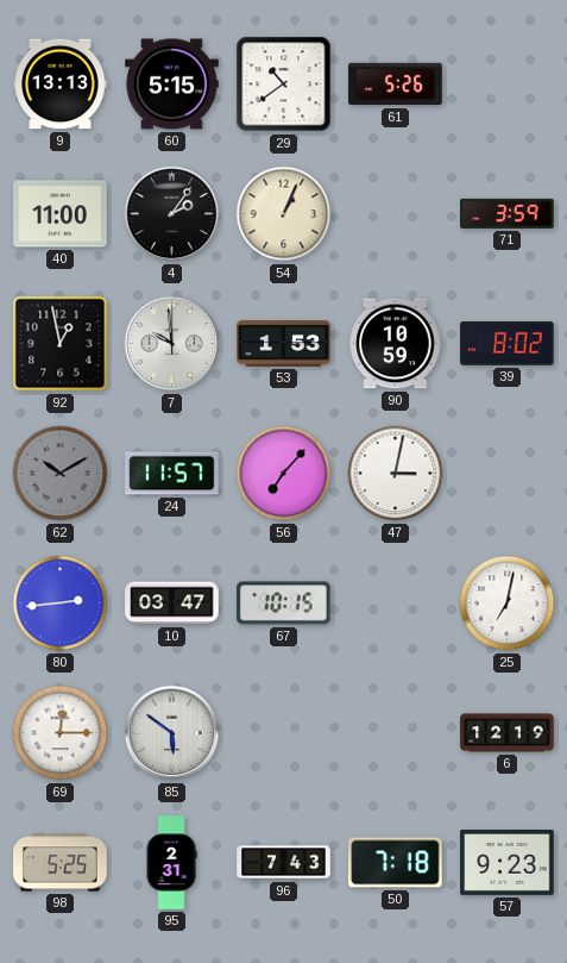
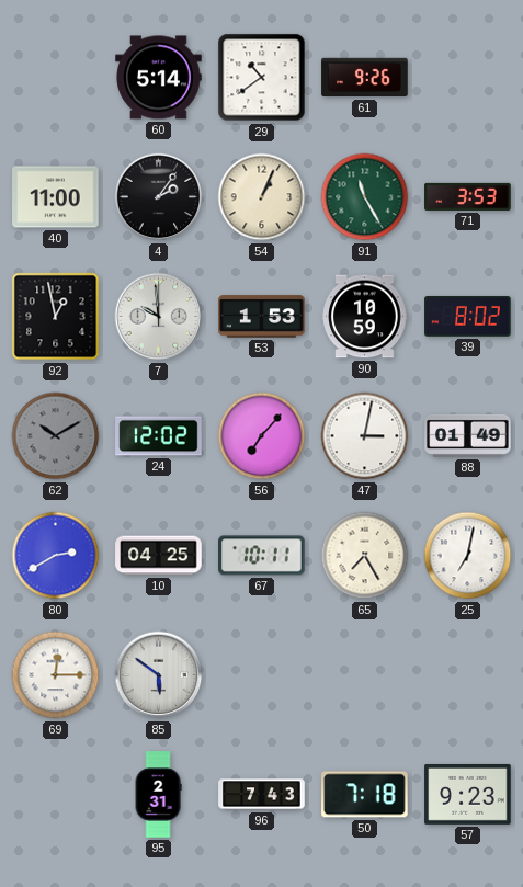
9: 13:13 -> none
60: 5:15 -> 5:14
61: 5:26 -> 9:26
91: none -> 11:25
71: 3:59 -> 3:53
24: 11:57 -> 12:02
88: none -> 01:49
80: 2:44 -> 2:40
10: 03:47 -> 04:25
67: 10:15 -> 10:11
65: none -> 7:25
6: 12:19 -> none
98: 5:25 -> none
